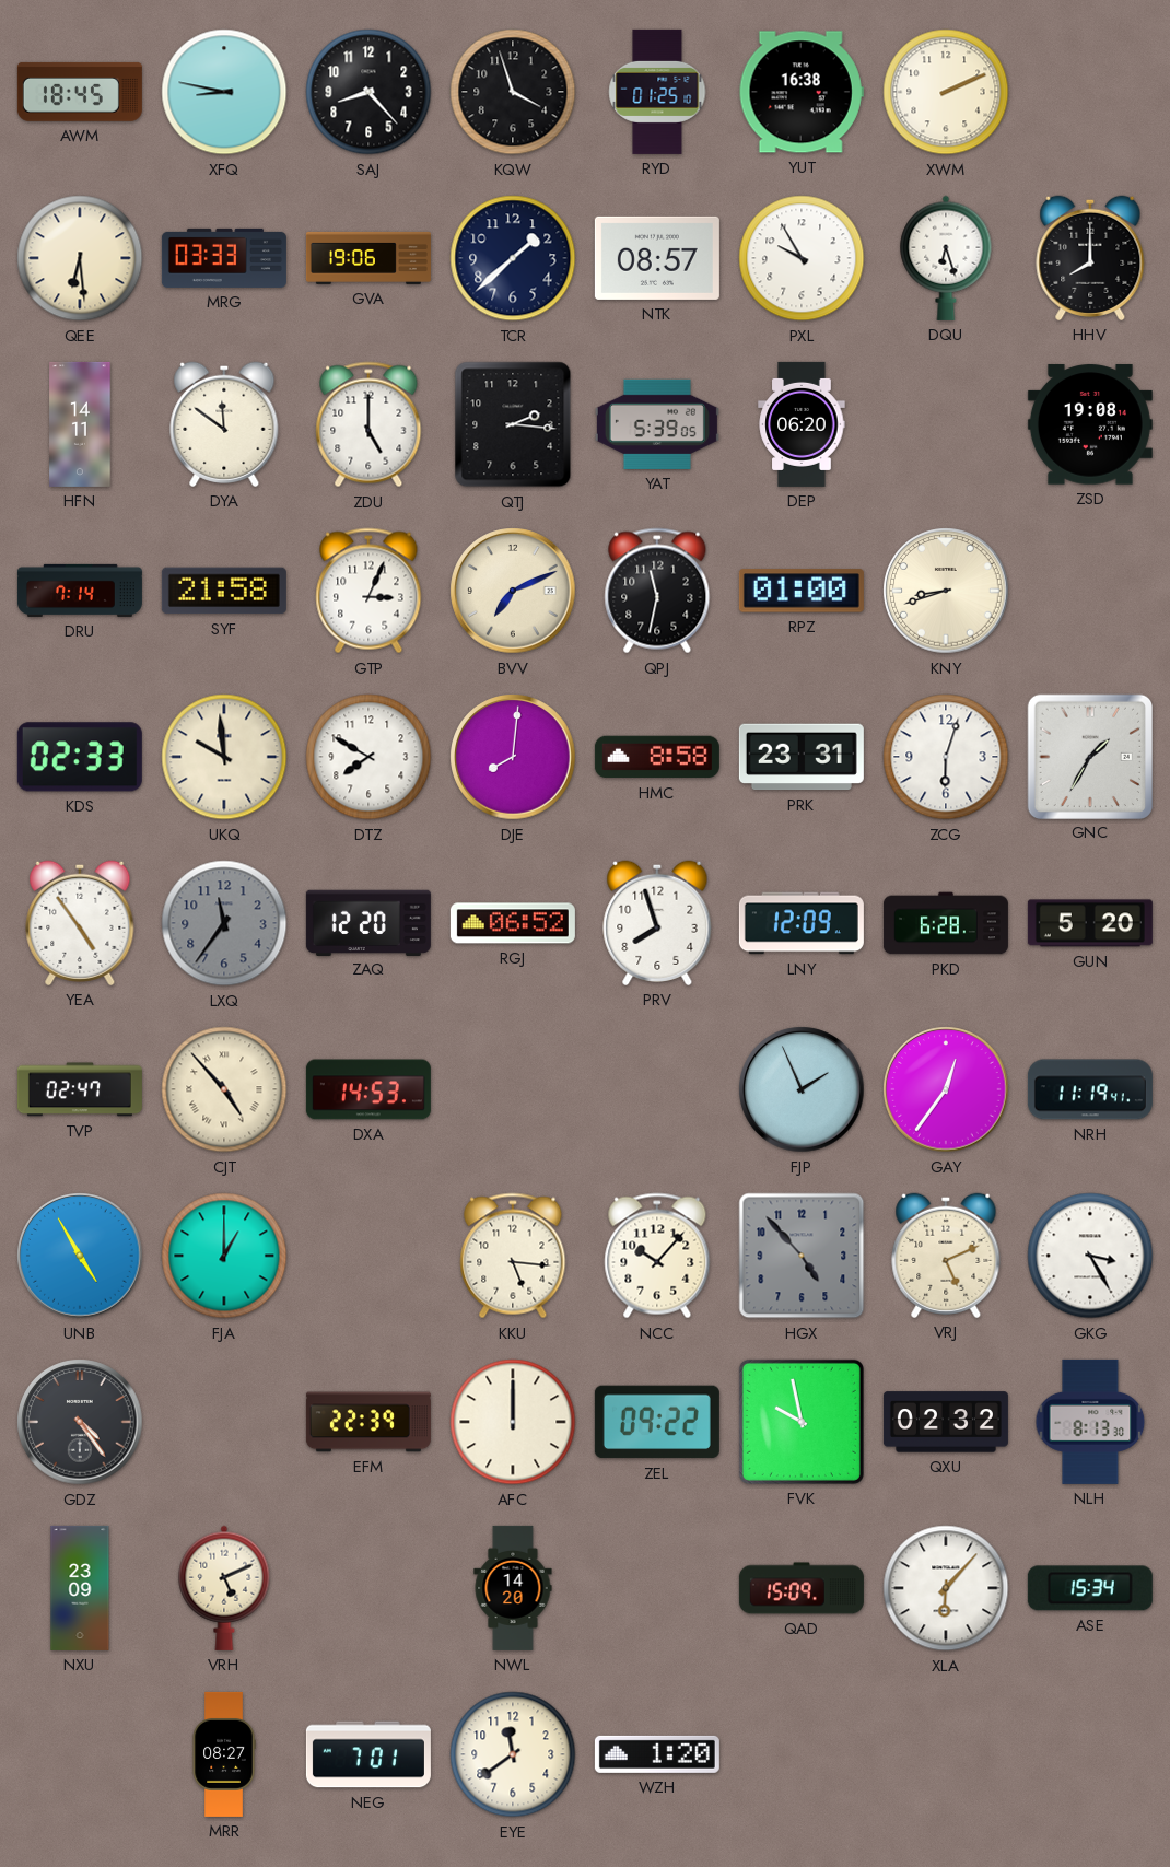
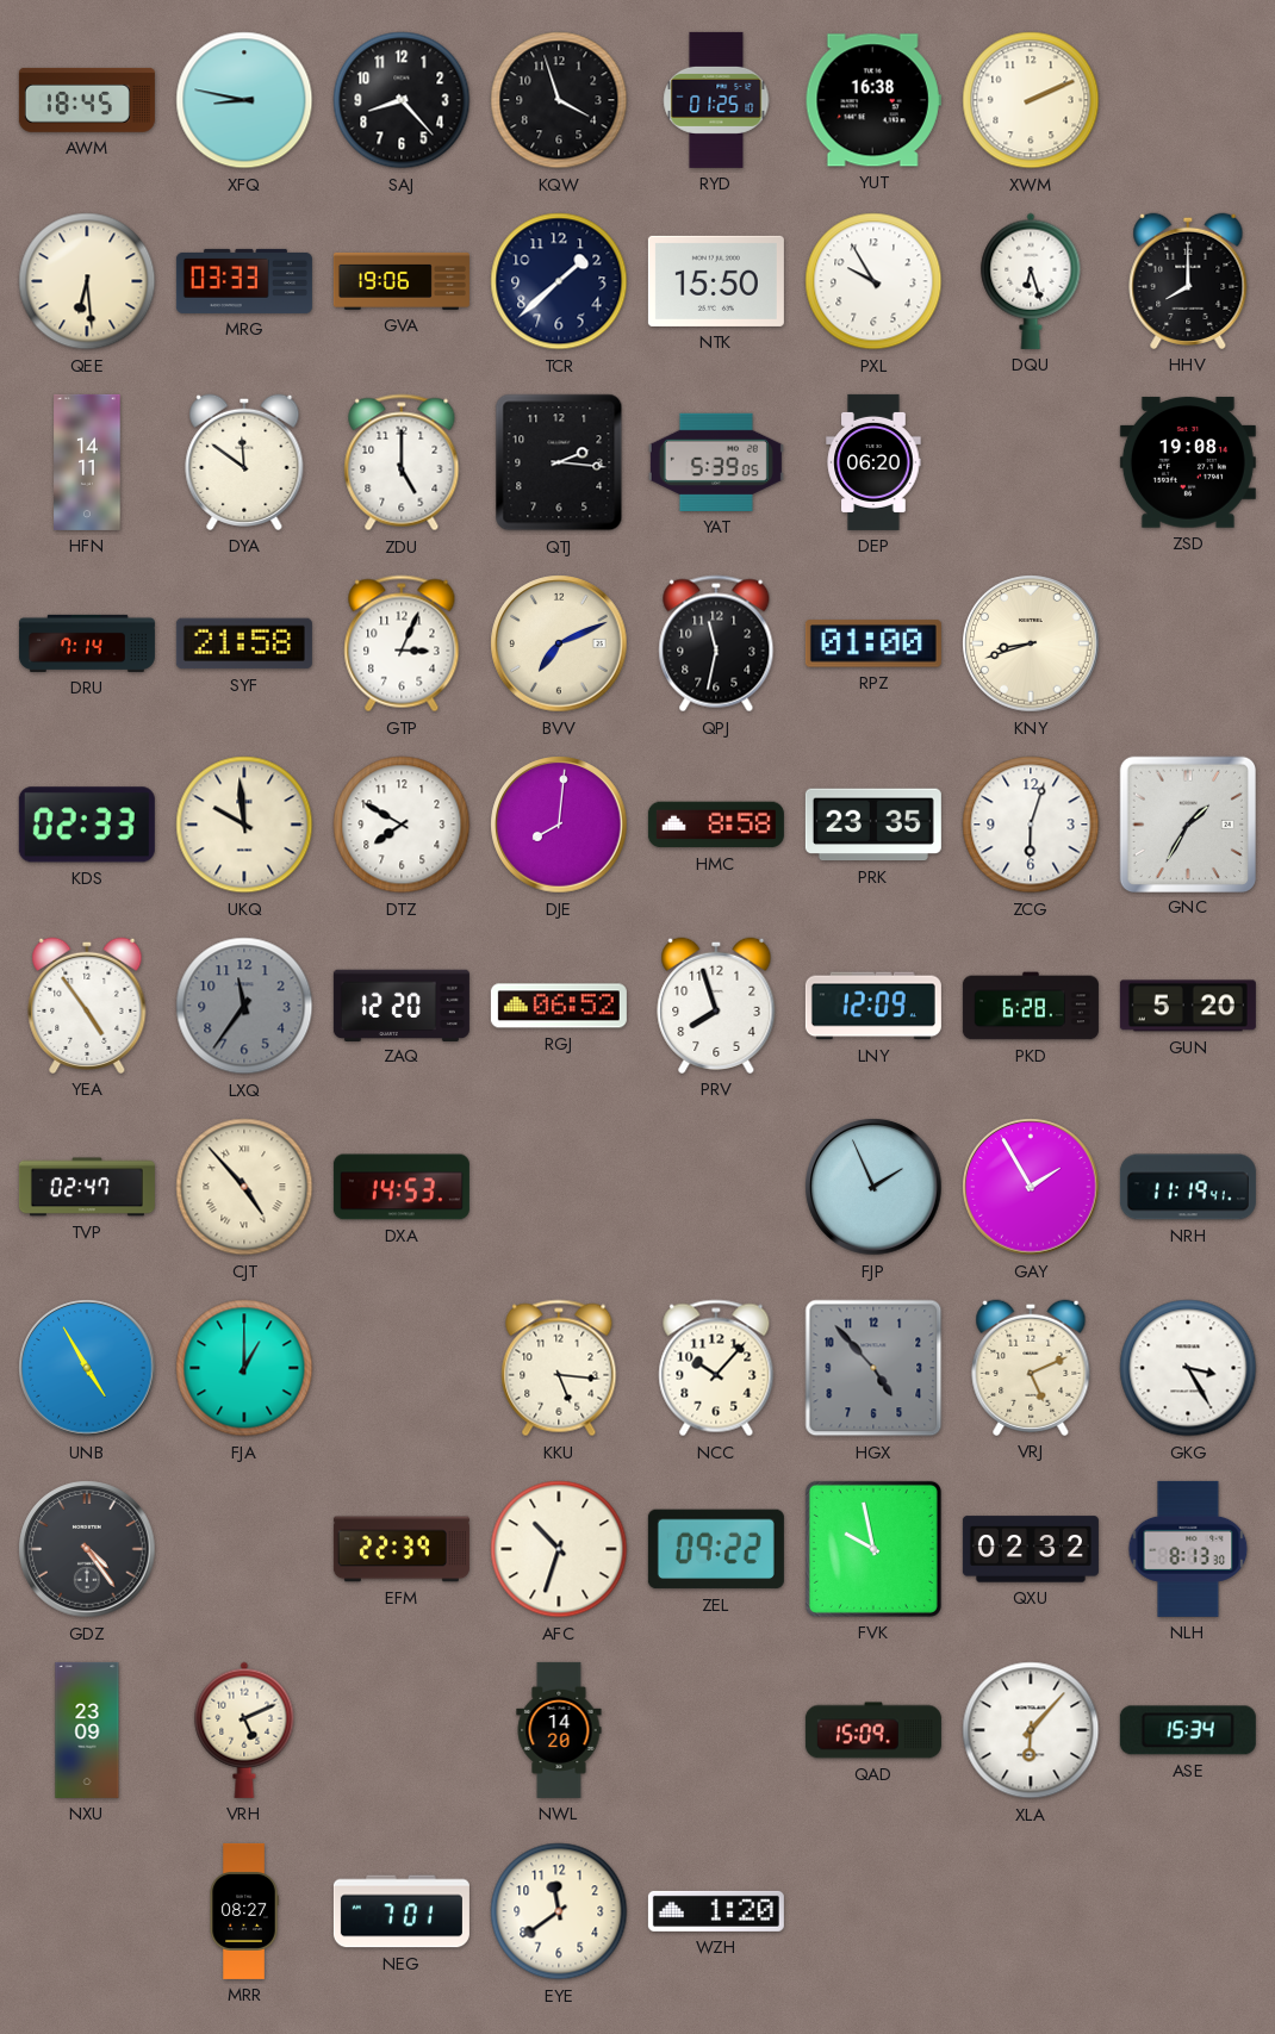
NTK: 08:57 -> 15:50
PRK: 23:31 -> 23:35
GAY: 12:36 -> 1:55
AFC: 12:00 -> 10:33
